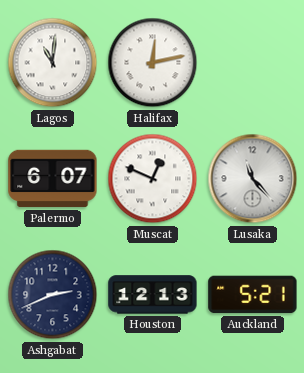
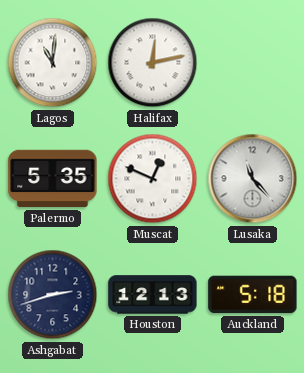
Palermo: 6:07 -> 5:35
Ashgabat: 2:41 -> 2:42
Auckland: 5:21 -> 5:18
